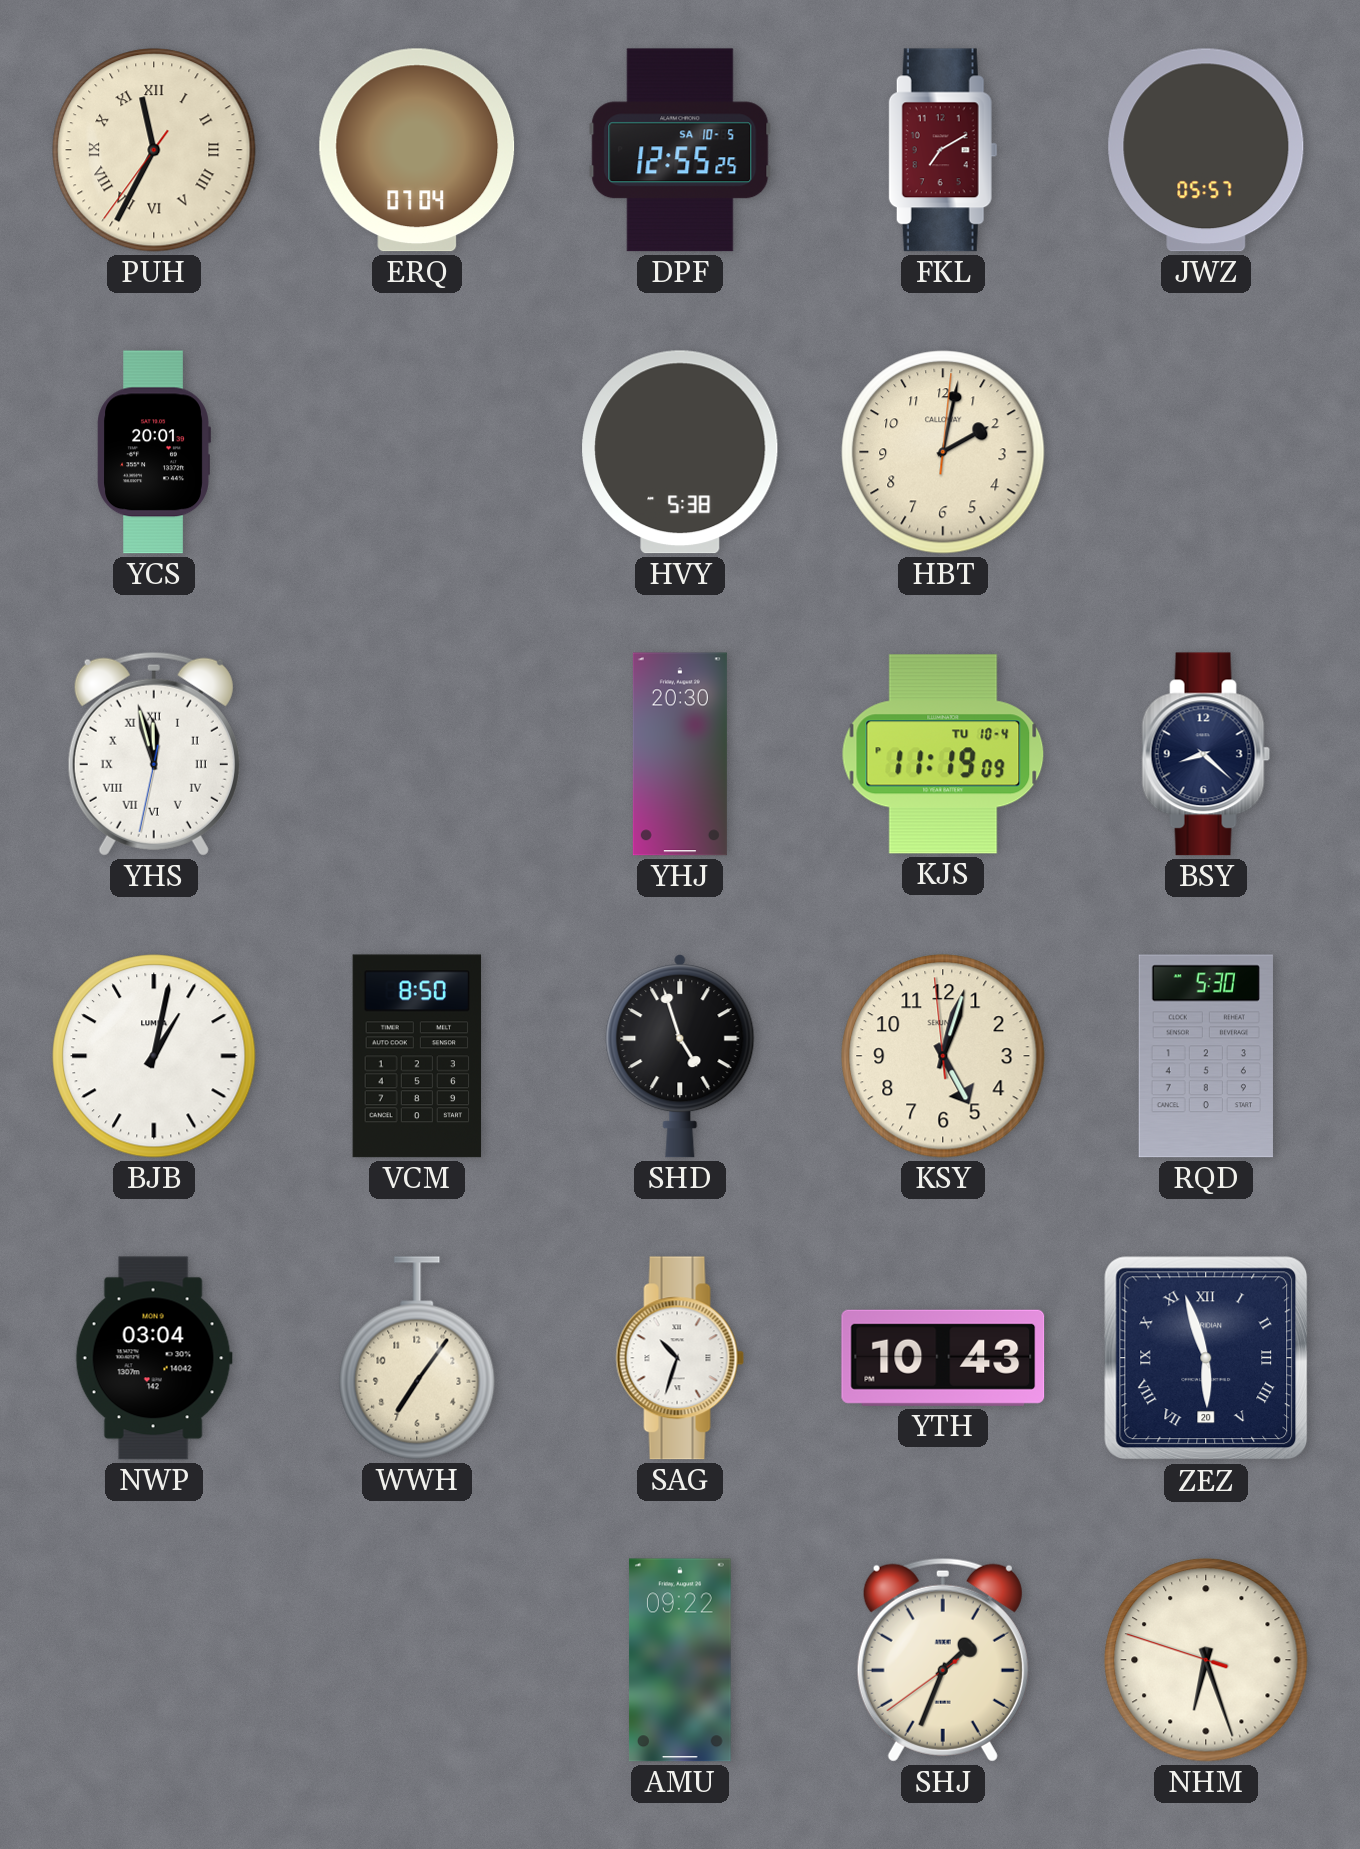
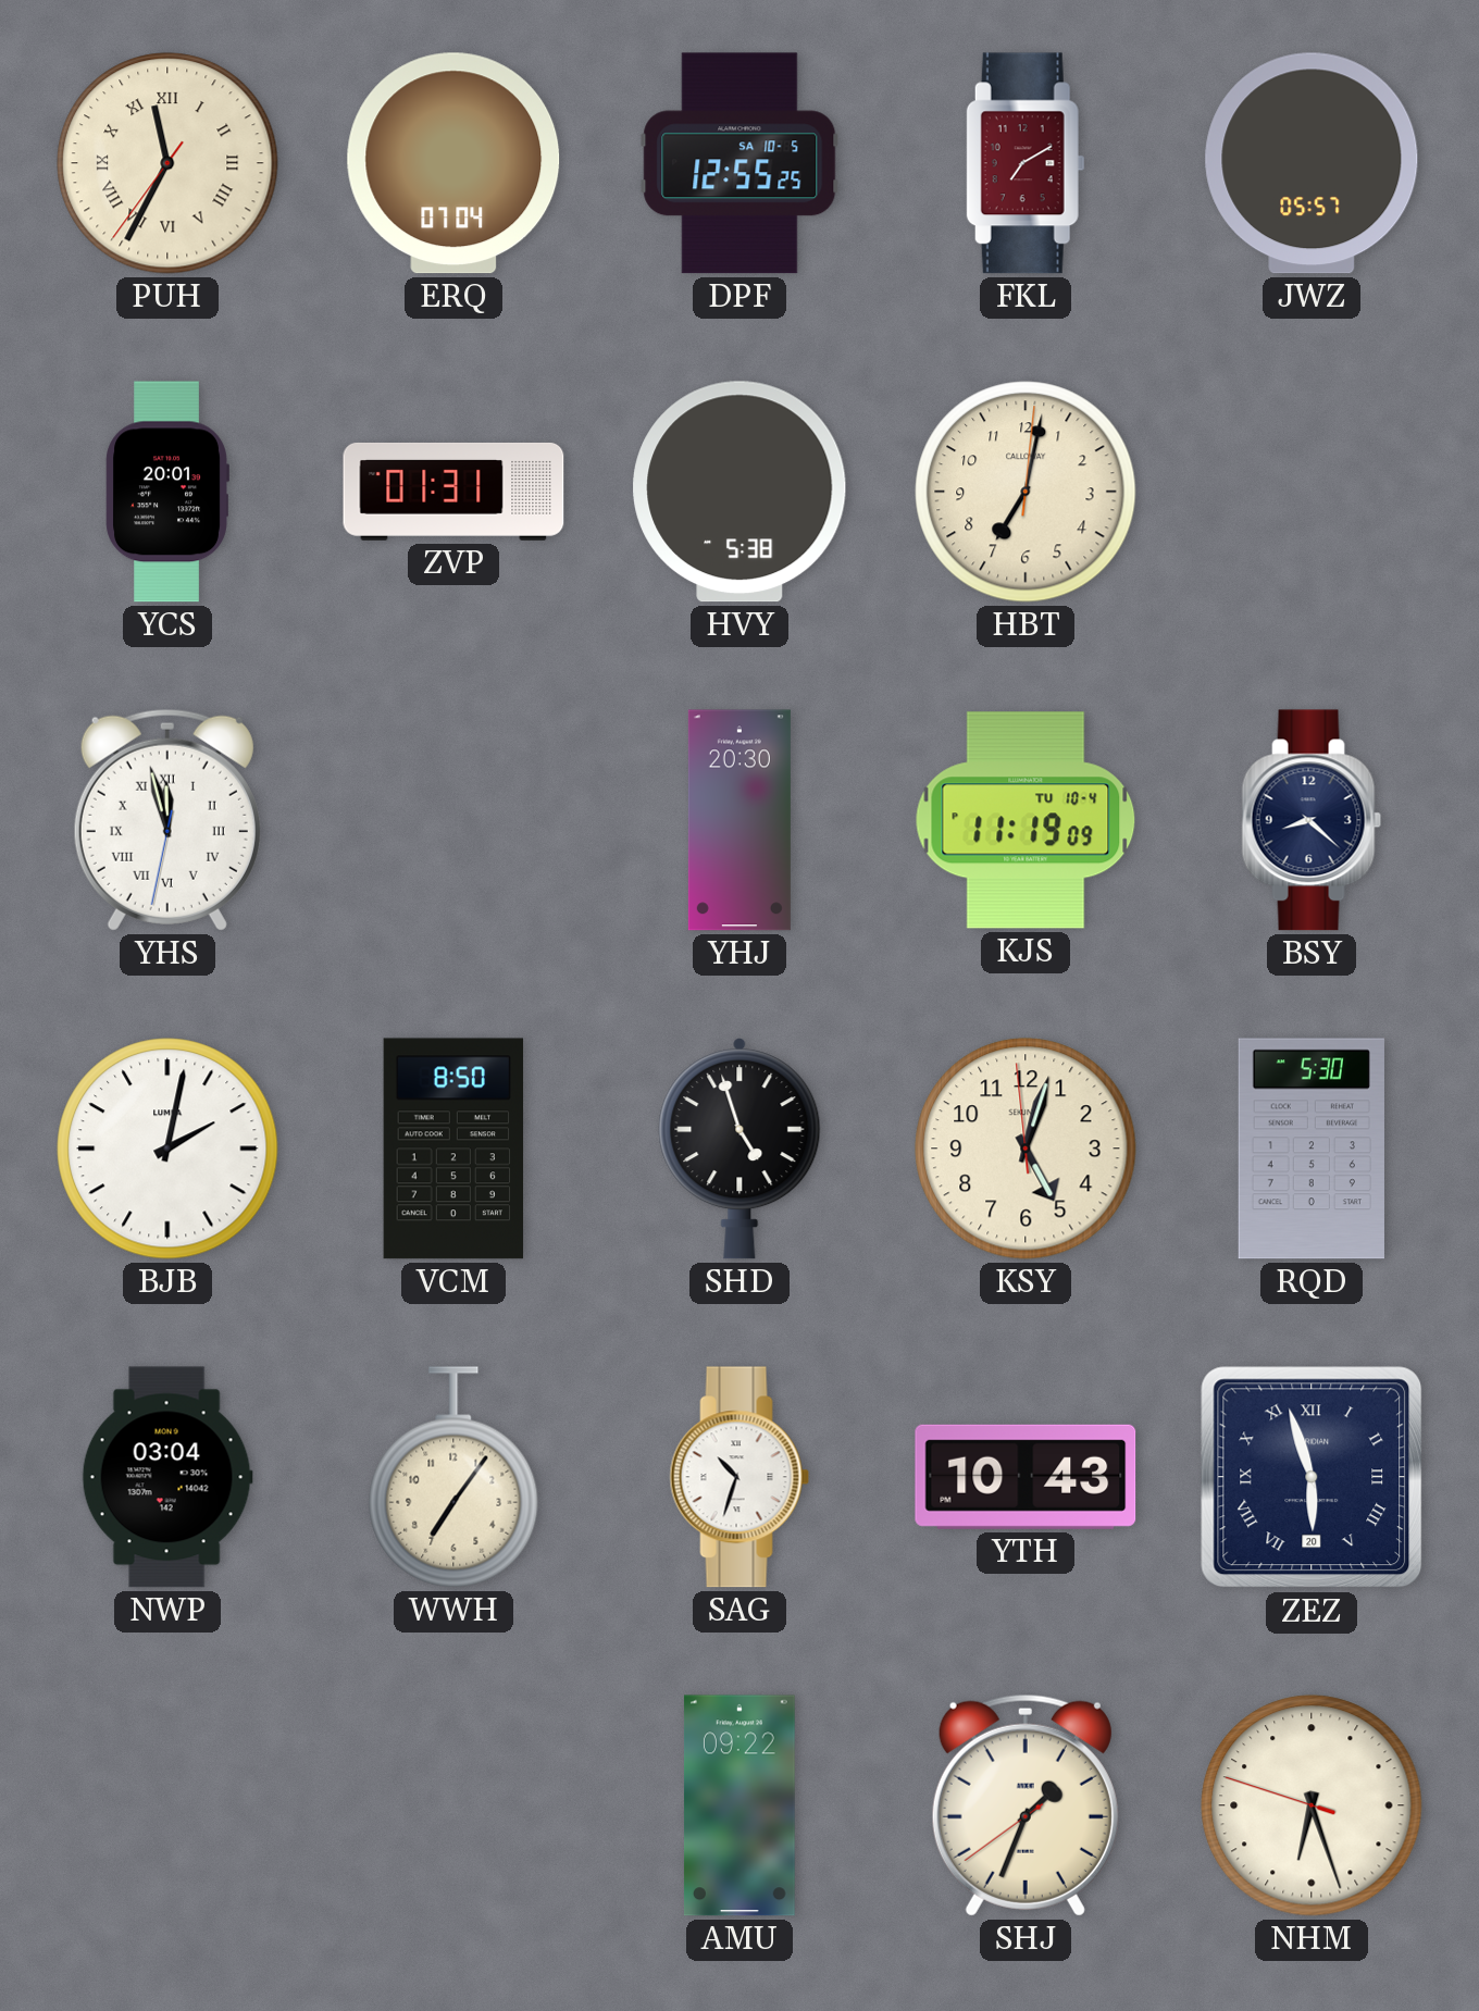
ZVP: none -> 01:31
HBT: 2:02 -> 7:02
BJB: 1:02 -> 2:02
